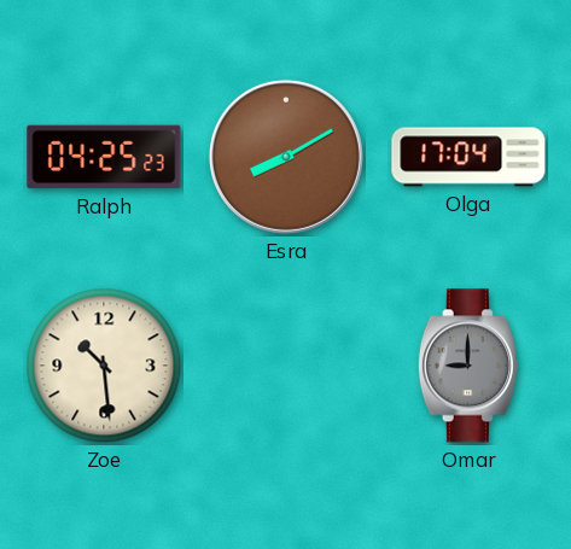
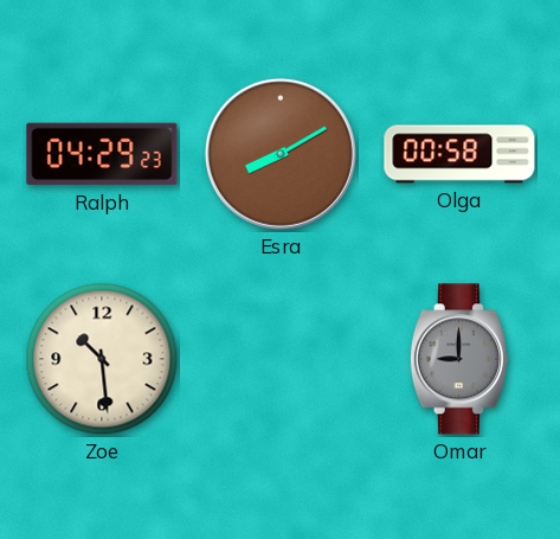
Ralph: 04:25 -> 04:29
Olga: 17:04 -> 00:58
